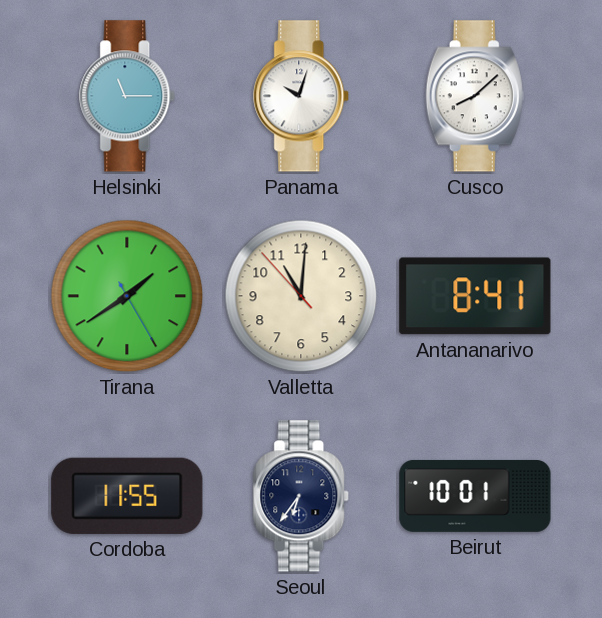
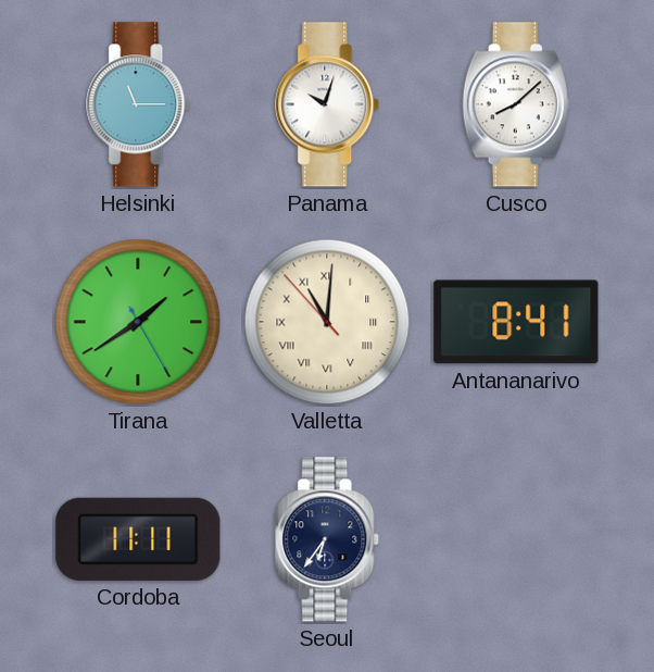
Valletta numerals: Arabic -> Roman
Cordoba: 11:55 -> 11:11
Beirut: 10:01 -> none
